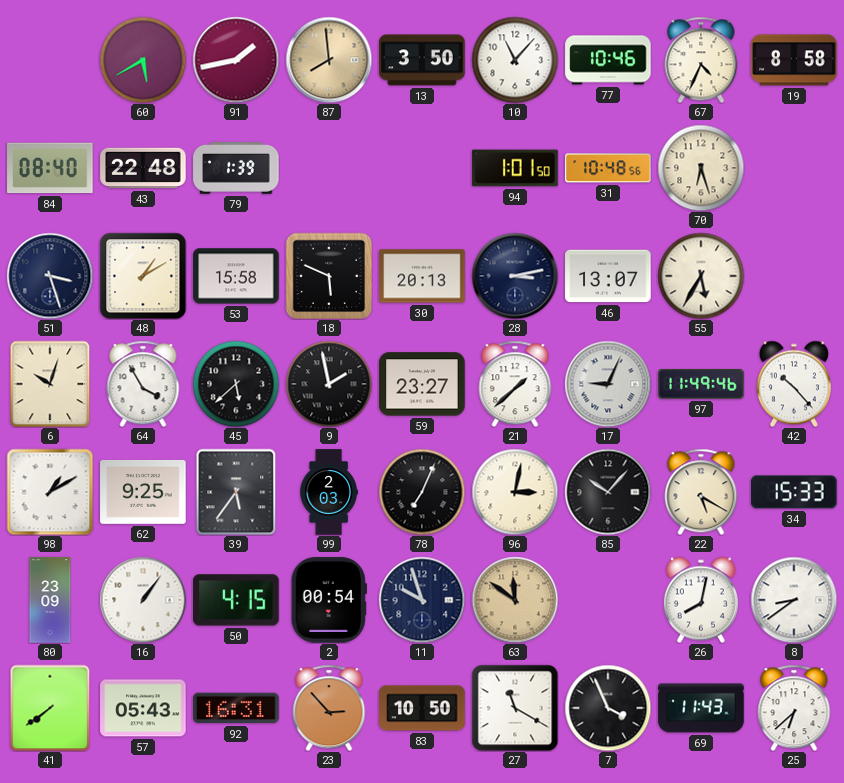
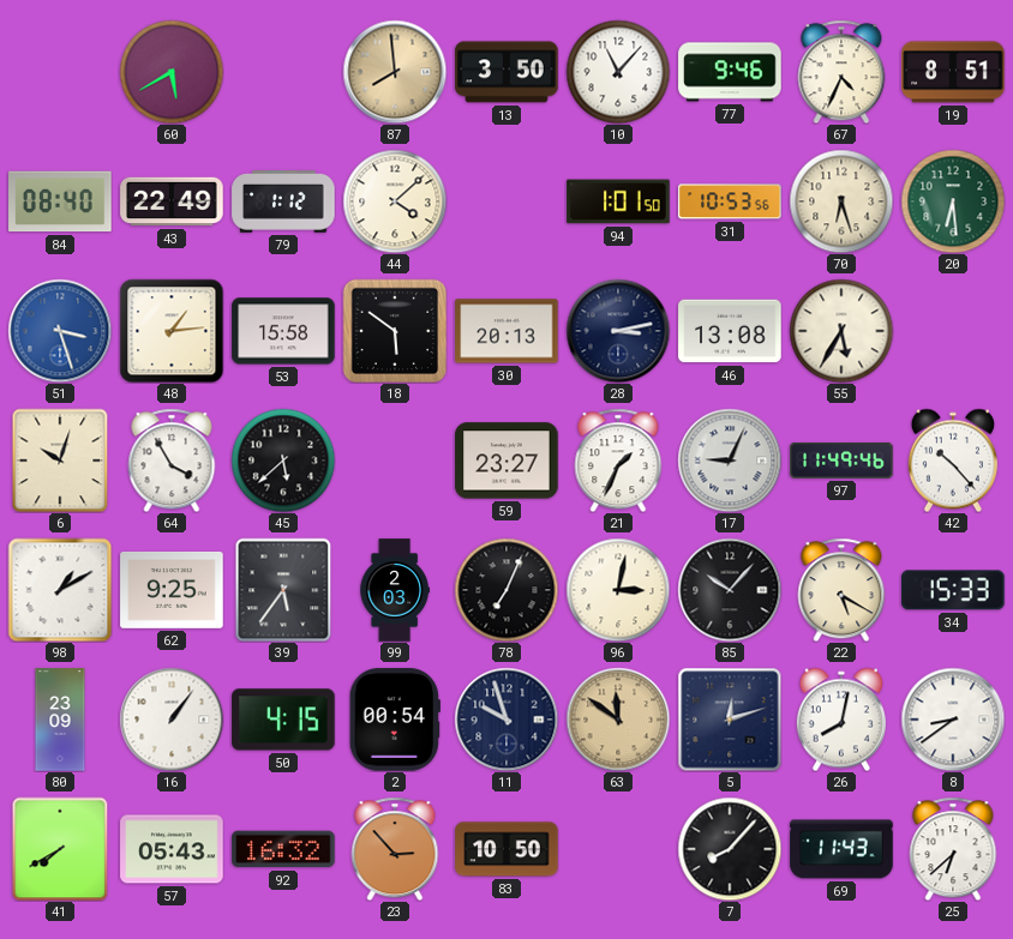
91: 1:43 -> none
77: 10:46 -> 9:46
19: 8:58 -> 8:51
43: 22:48 -> 22:49
79: 1:39 -> 1:12
44: none -> 4:08
31: 10:48 -> 10:53
20: none -> 6:29
51 dial: navy -> blue
48: 1:10 -> 1:14
18: 5:49 -> 5:51
46: 13:07 -> 13:08
9: 1:58 -> none
21: 1:38 -> 1:34
5: none -> 12:12
41: 7:39 -> 7:40
92: 16:31 -> 16:32
27: 11:20 -> none
7: 3:56 -> 8:07
